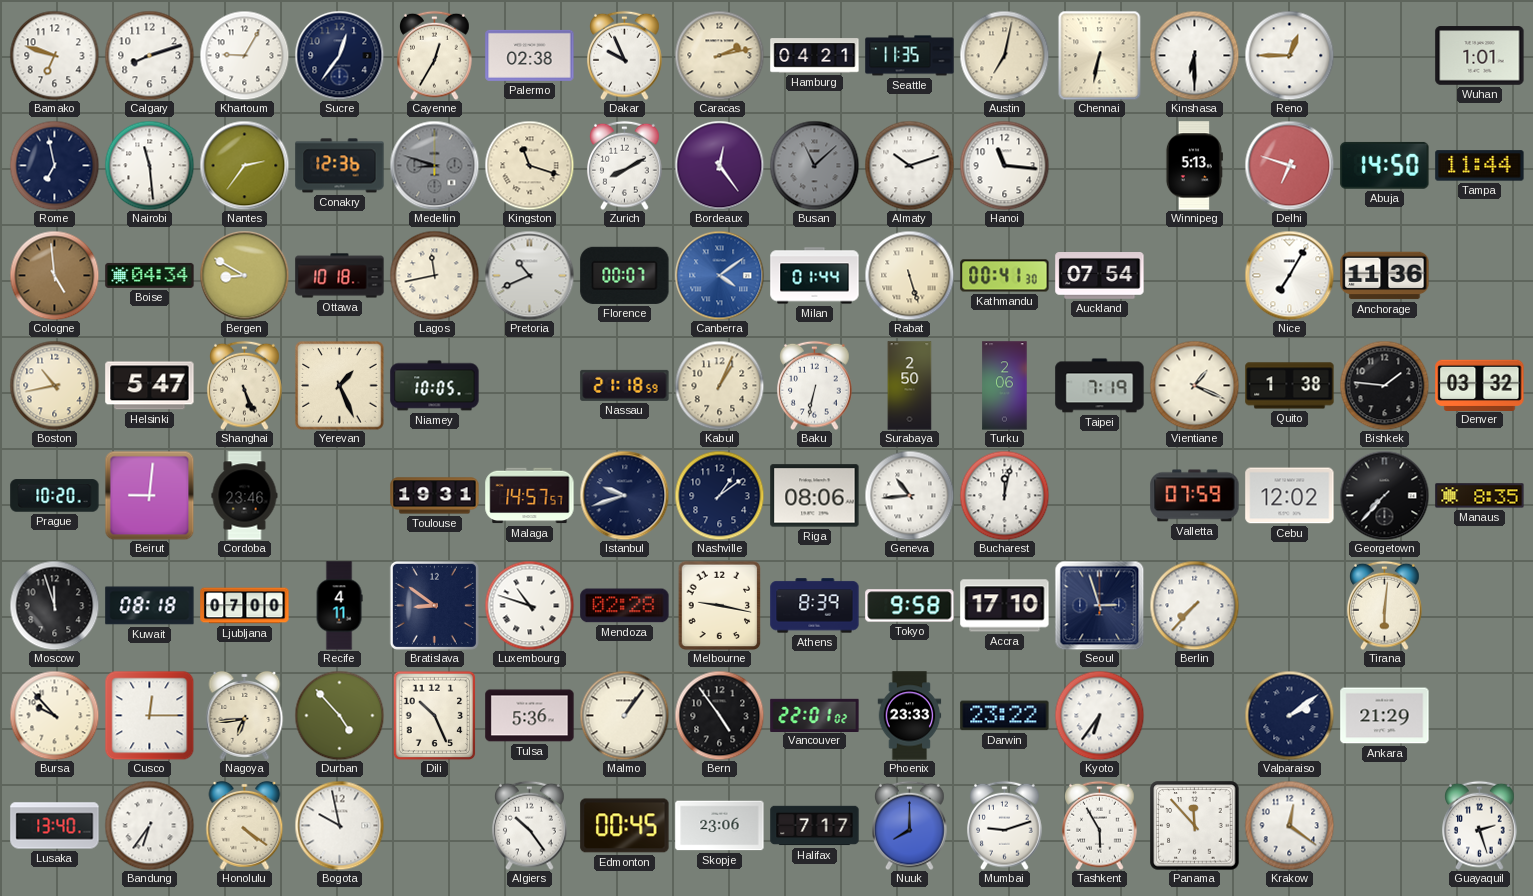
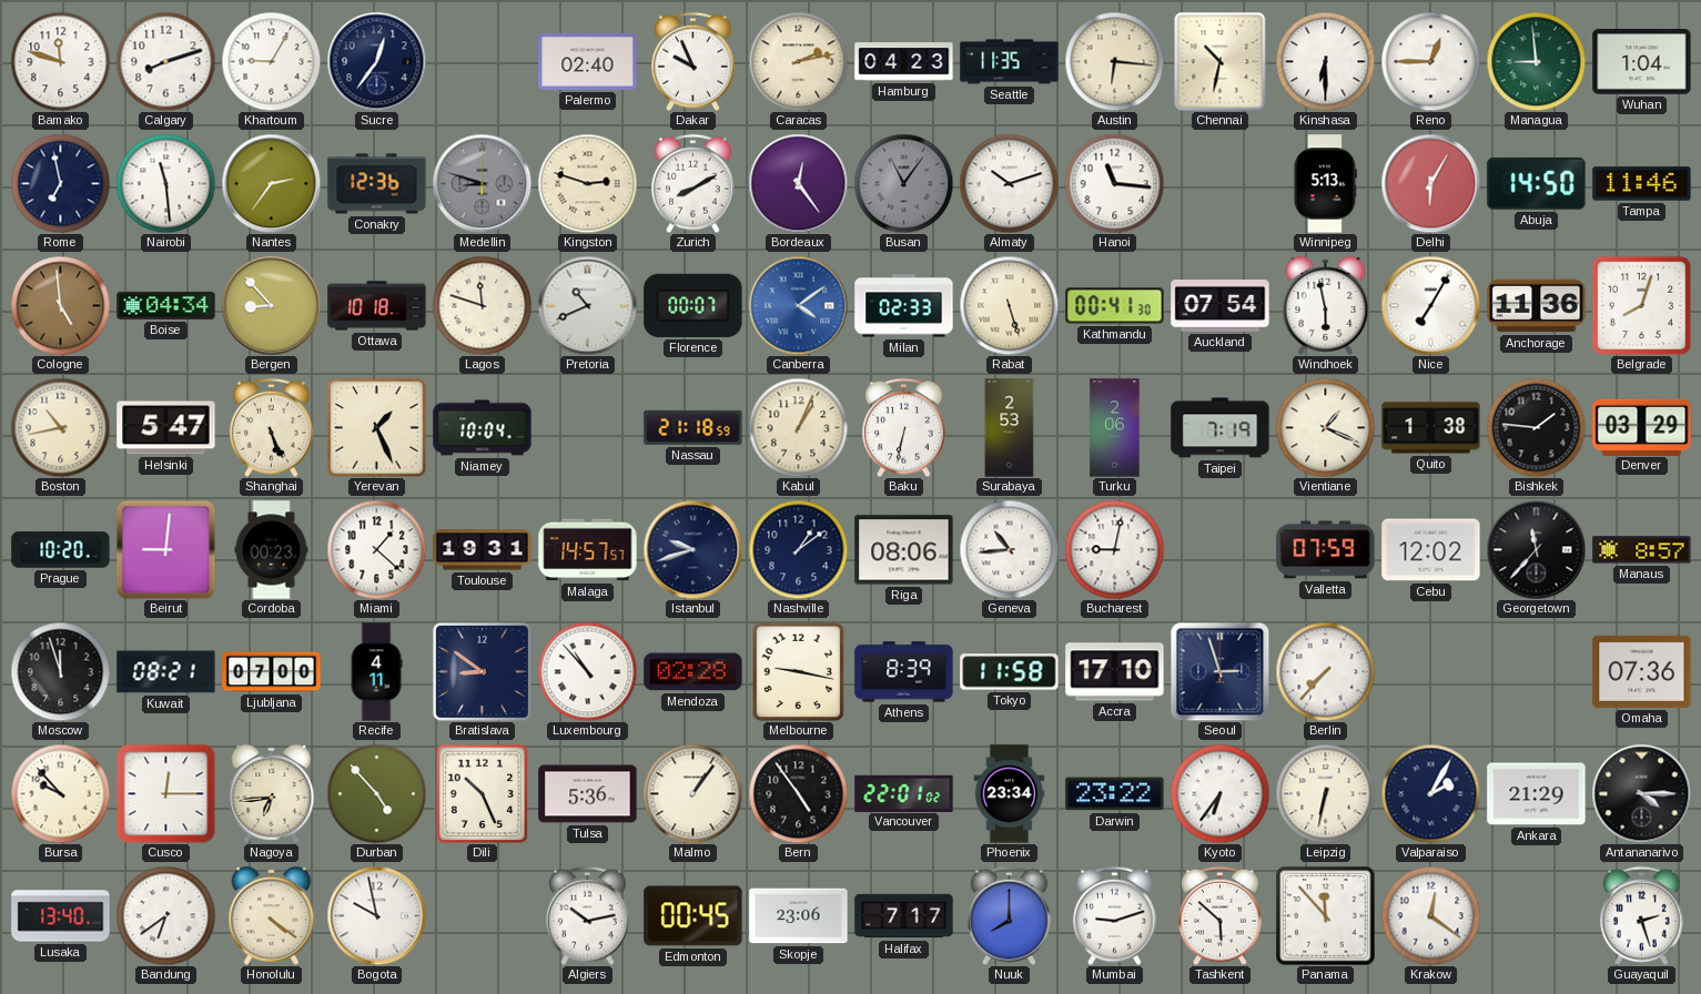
Bamako: 6:48 -> 11:48
Cayenne: 12:35 -> none
Palermo: 02:38 -> 02:40
Hamburg: 04:21 -> 04:23
Austin: 7:02 -> 6:16
Chennai: 6:32 -> 10:32
Managua: none -> 8:59
Wuhan: 1:01 -> 1:04
Kingston: 11:18 -> 2:48
Busan: 11:08 -> 11:06
Delhi: 6:48 -> 6:05
Tampa: 11:44 -> 11:46
Bergen: 8:50 -> 8:53
Lagos: 11:43 -> 11:48
Milan: 01:44 -> 02:33
Windhoek: none -> 5:58
Belgrade: none -> 8:03
Niamey: 10:05 -> 10:04
Surabaya: 2:50 -> 2:53
Denver: 03:32 -> 03:29
Cordoba: 23:46 -> 00:23
Miami: none -> 1:22
Bucharest: 12:02 -> 9:02
Georgetown: 7:37 -> 11:37
Manaus: 8:35 -> 8:57
Kuwait: 08:18 -> 08:21
Luxembourg: 10:48 -> 10:53
Tokyo: 9:58 -> 11:58
Tirana: 6:01 -> none
Omaha: none -> 07:36
Phoenix: 23:33 -> 23:34
Leipzig: none -> 6:32
Valparaiso: 2:09 -> 2:05
Antananarivo: none -> 4:15
Bandung: 6:36 -> 6:39
Algiers: 10:24 -> 10:13
Tashkent: 5:55 -> 5:52
